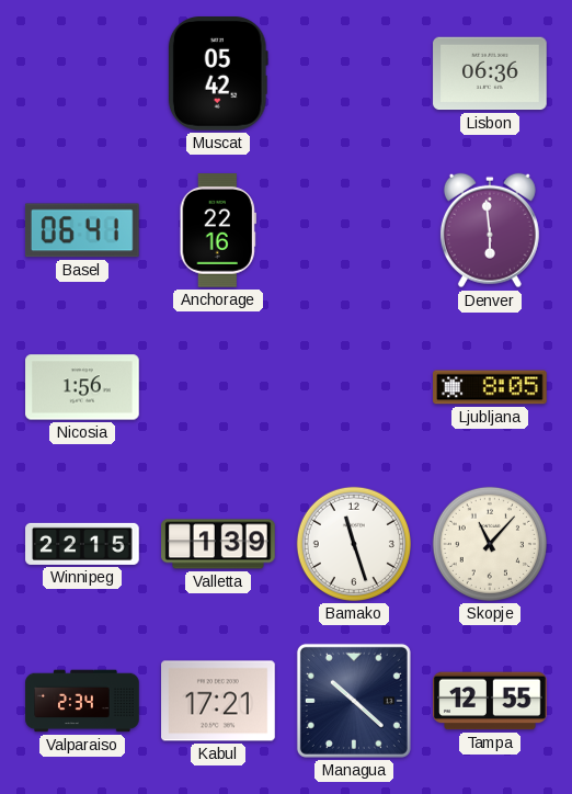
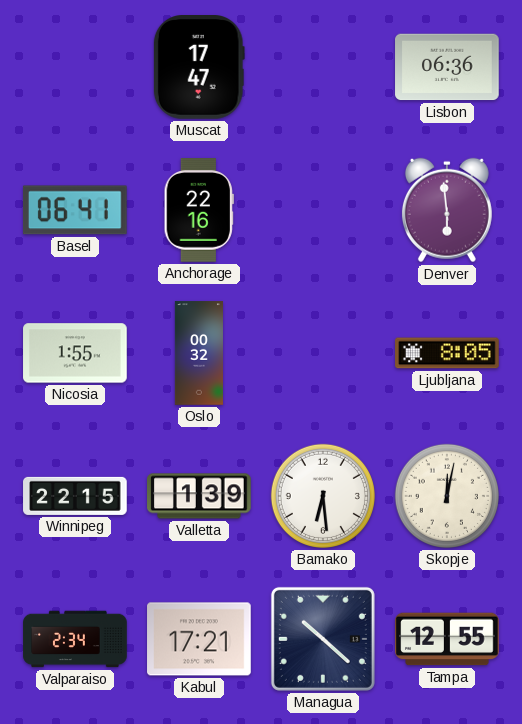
Muscat: 05:42 -> 17:47
Nicosia: 1:56 -> 1:55
Oslo: none -> 00:32
Bamako: 11:27 -> 6:29
Skopje: 11:07 -> 12:02
